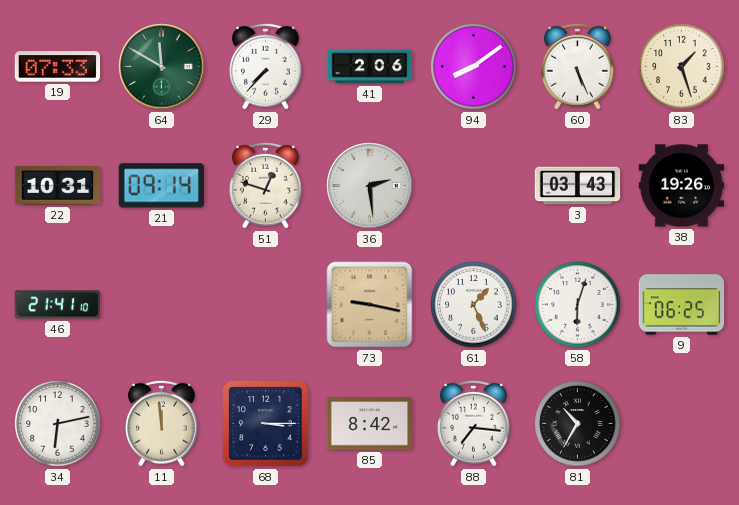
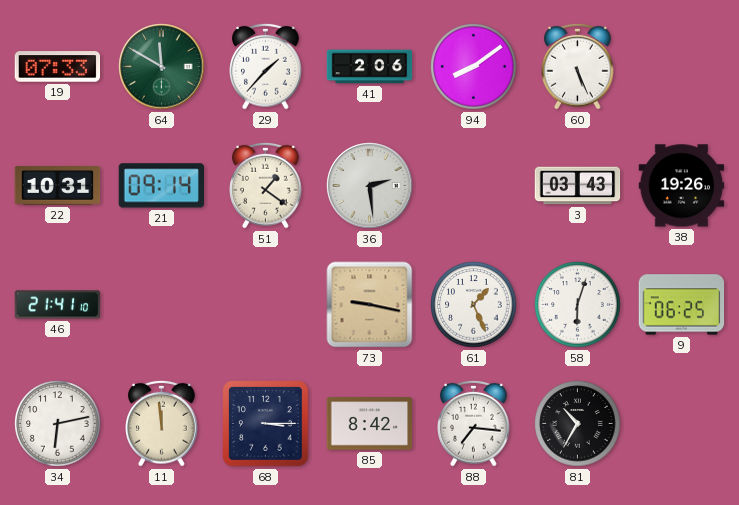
29: 7:37 -> 1:37
83: 1:27 -> none
51: 12:48 -> 1:21
